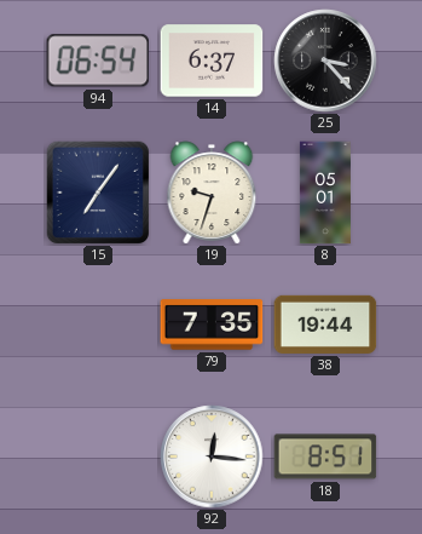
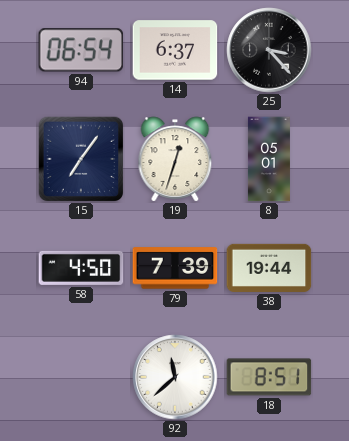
19: 9:33 -> 12:33
58: none -> 4:50
79: 7:35 -> 7:39
92: 12:16 -> 11:38
